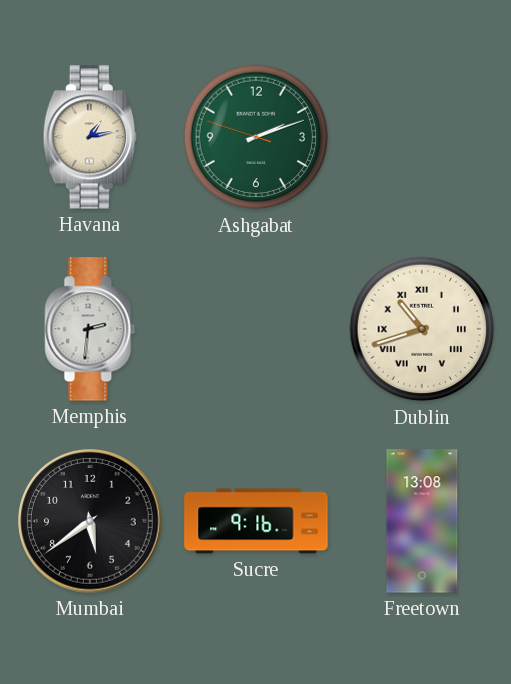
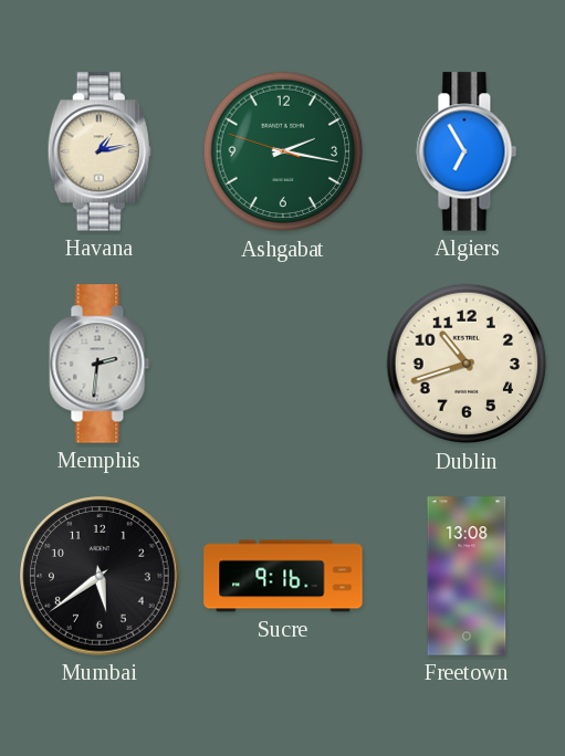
Ashgabat: 2:11 -> 2:16
Algiers: none -> 6:55
Dublin numerals: Roman -> Arabic
